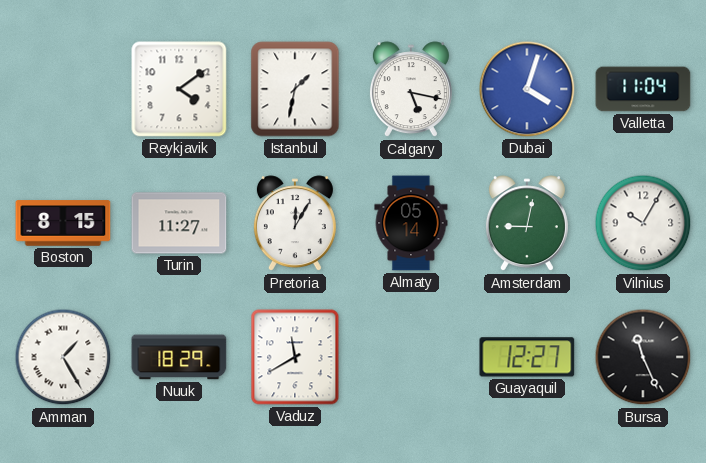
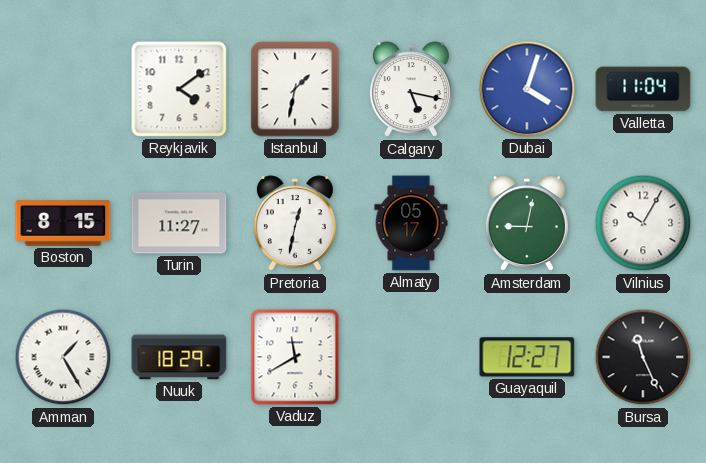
Pretoria: 12:05 -> 12:32
Almaty: 05:14 -> 05:17
